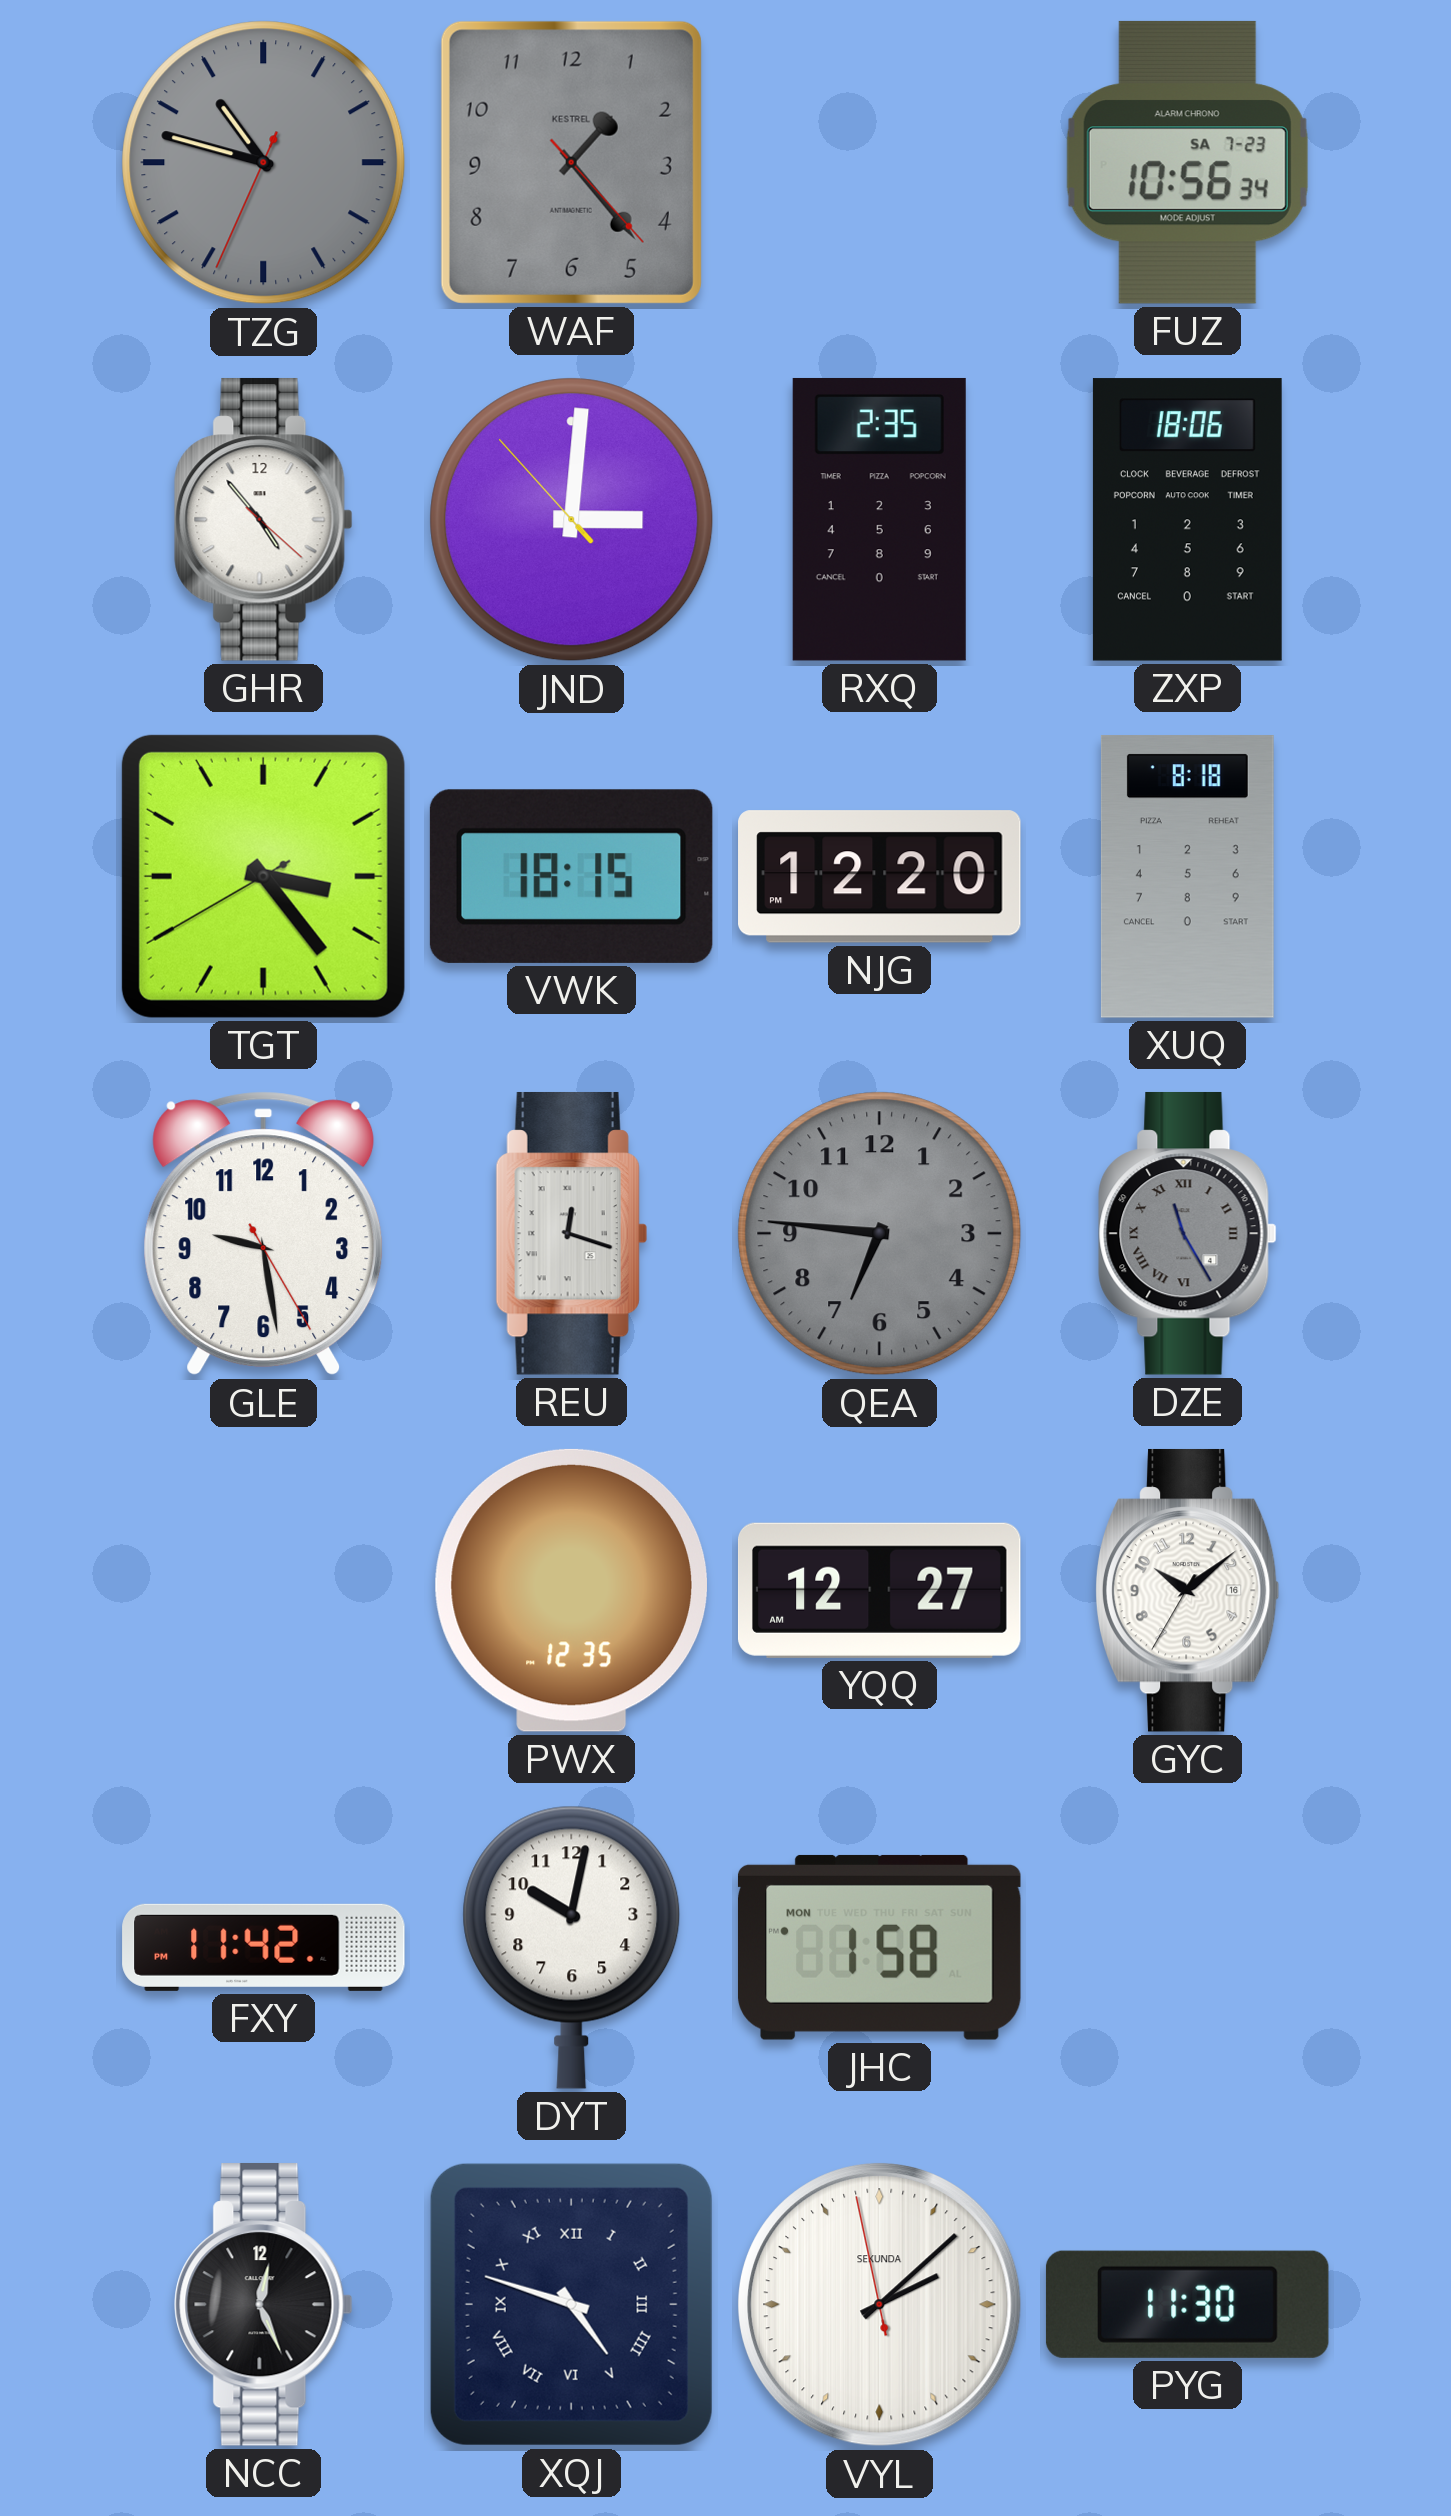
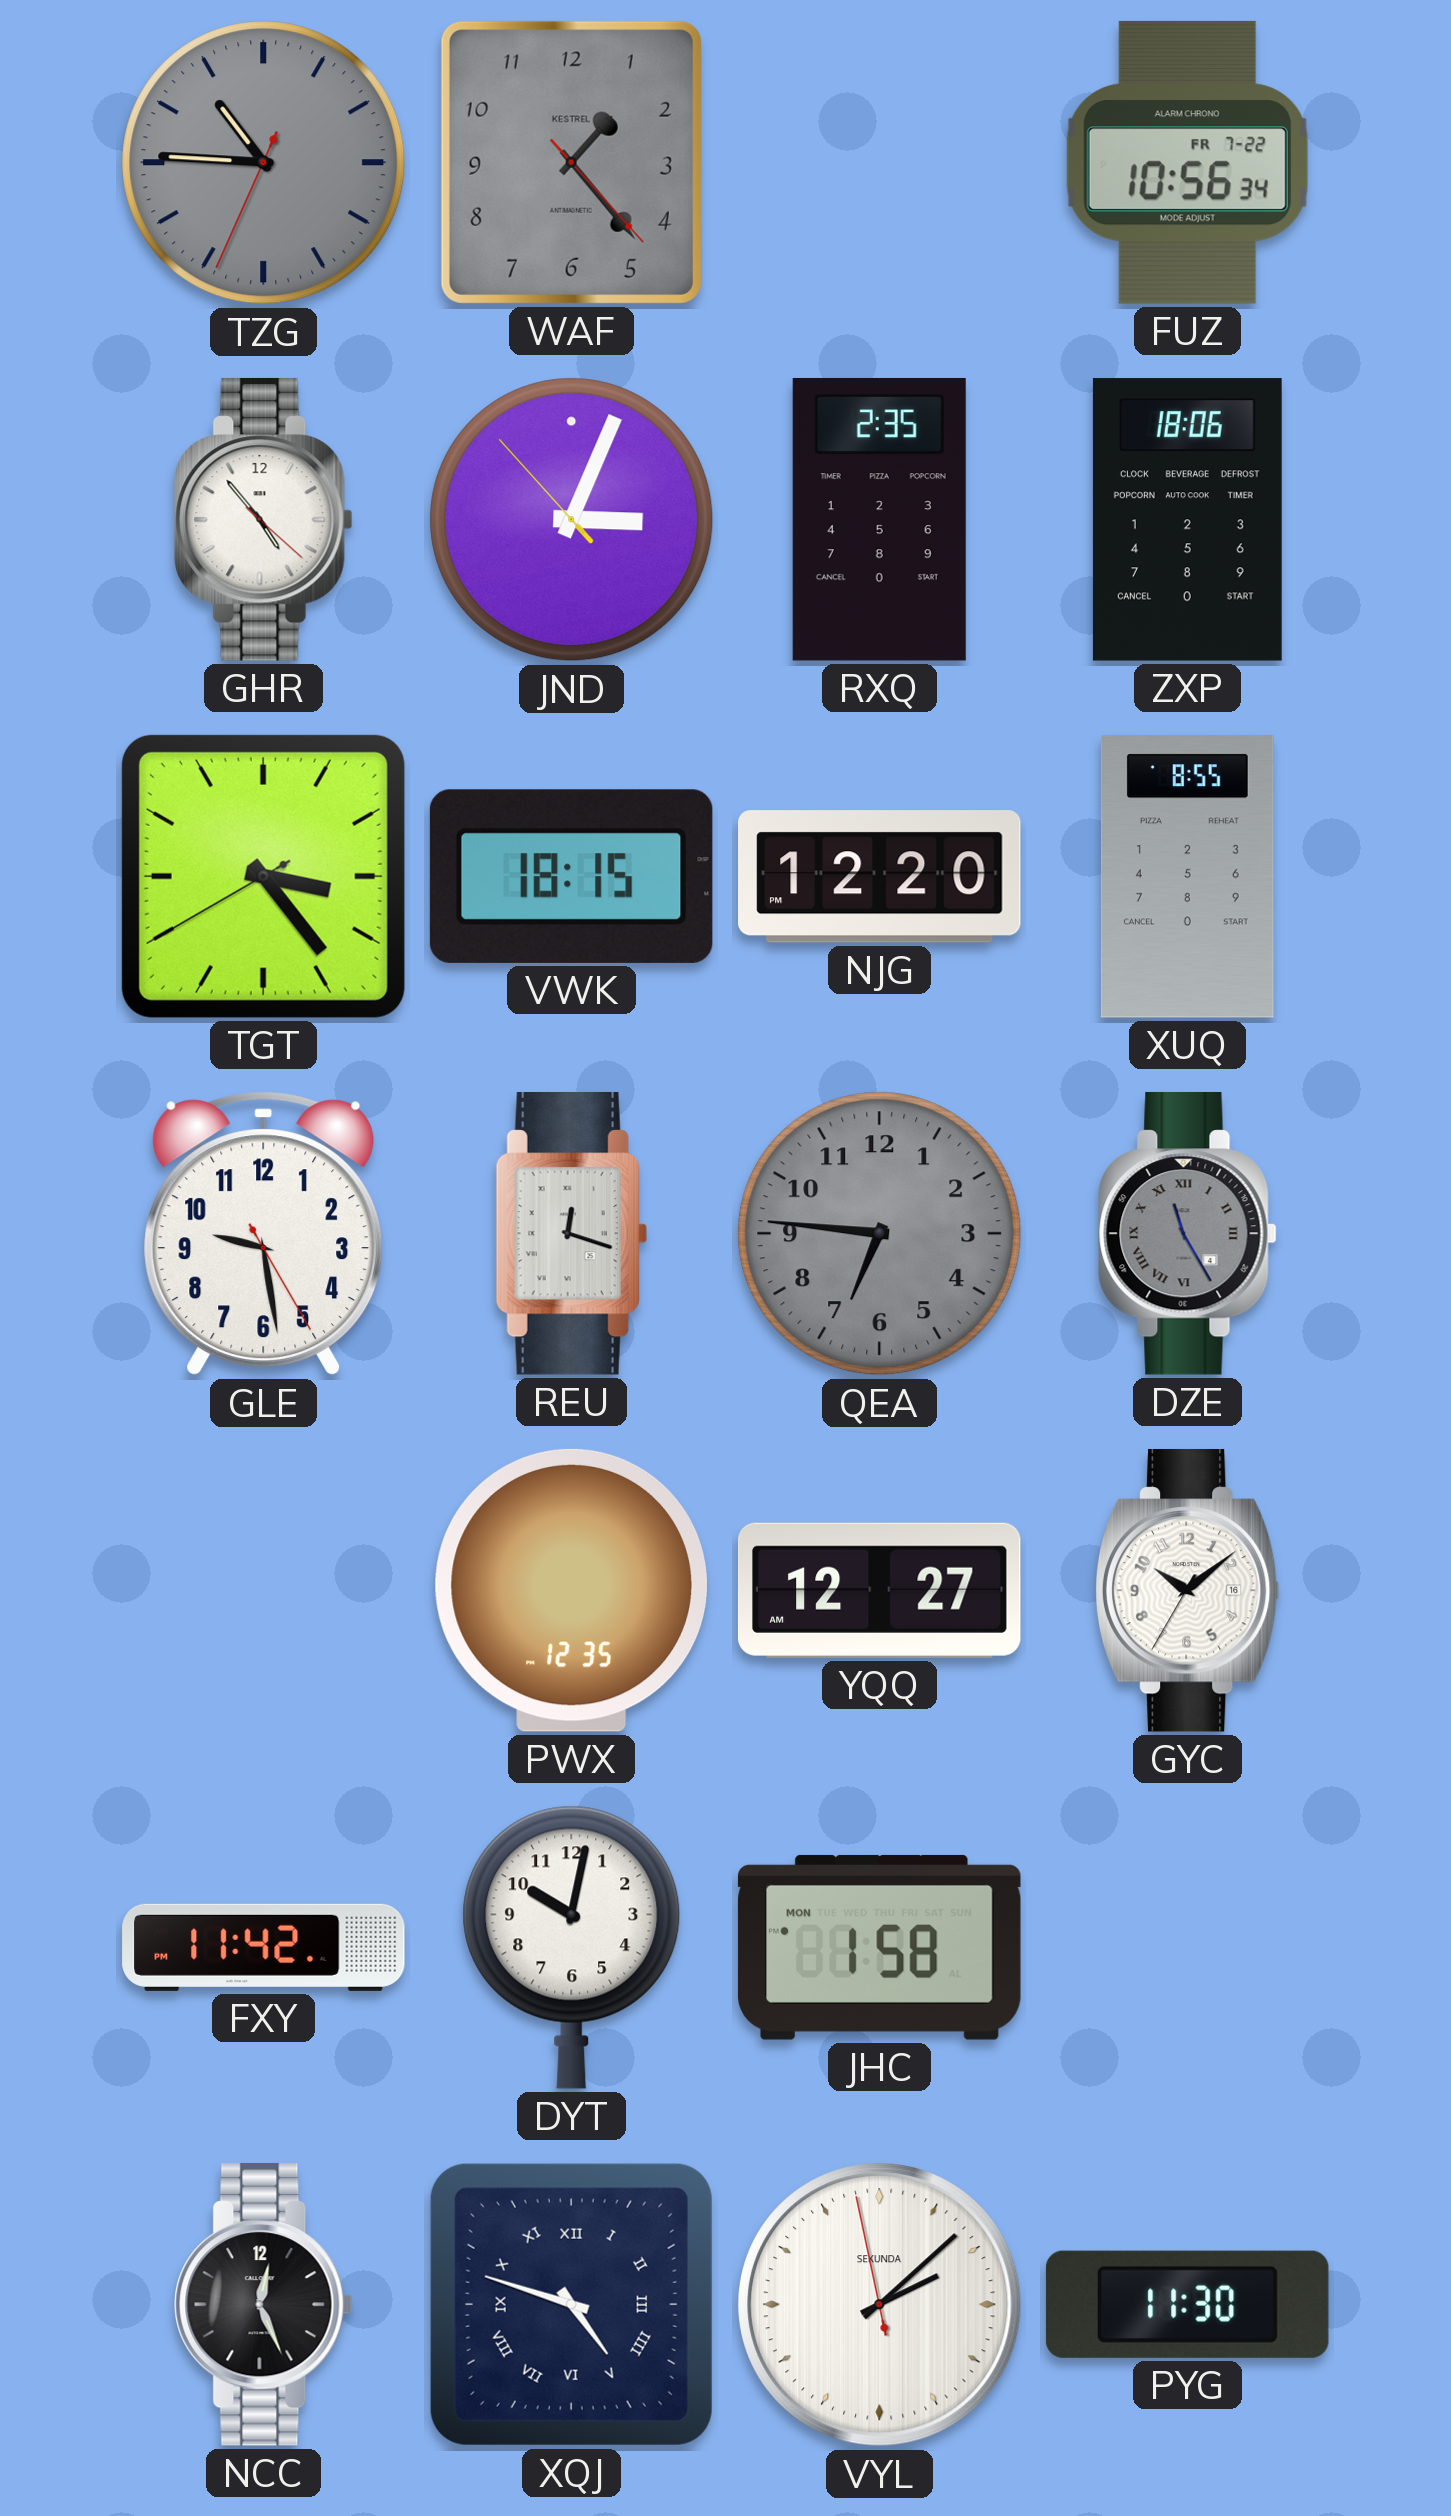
TZG: 10:47 -> 10:45
FUZ date: SA 7-23 -> FR 7-22
JND: 3:00 -> 3:03
XUQ: 8:18 -> 8:55
